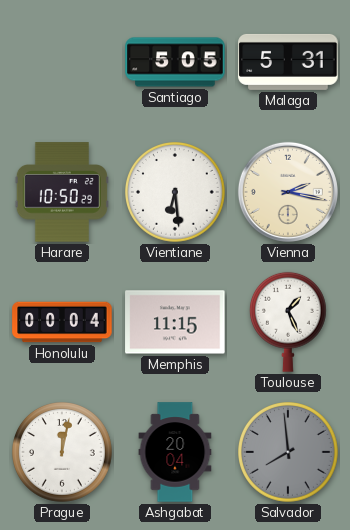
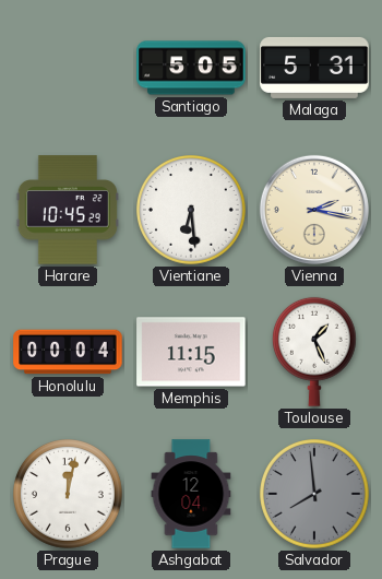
Harare: 10:50 -> 10:45
Ashgabat: 20:04 -> 12:04
